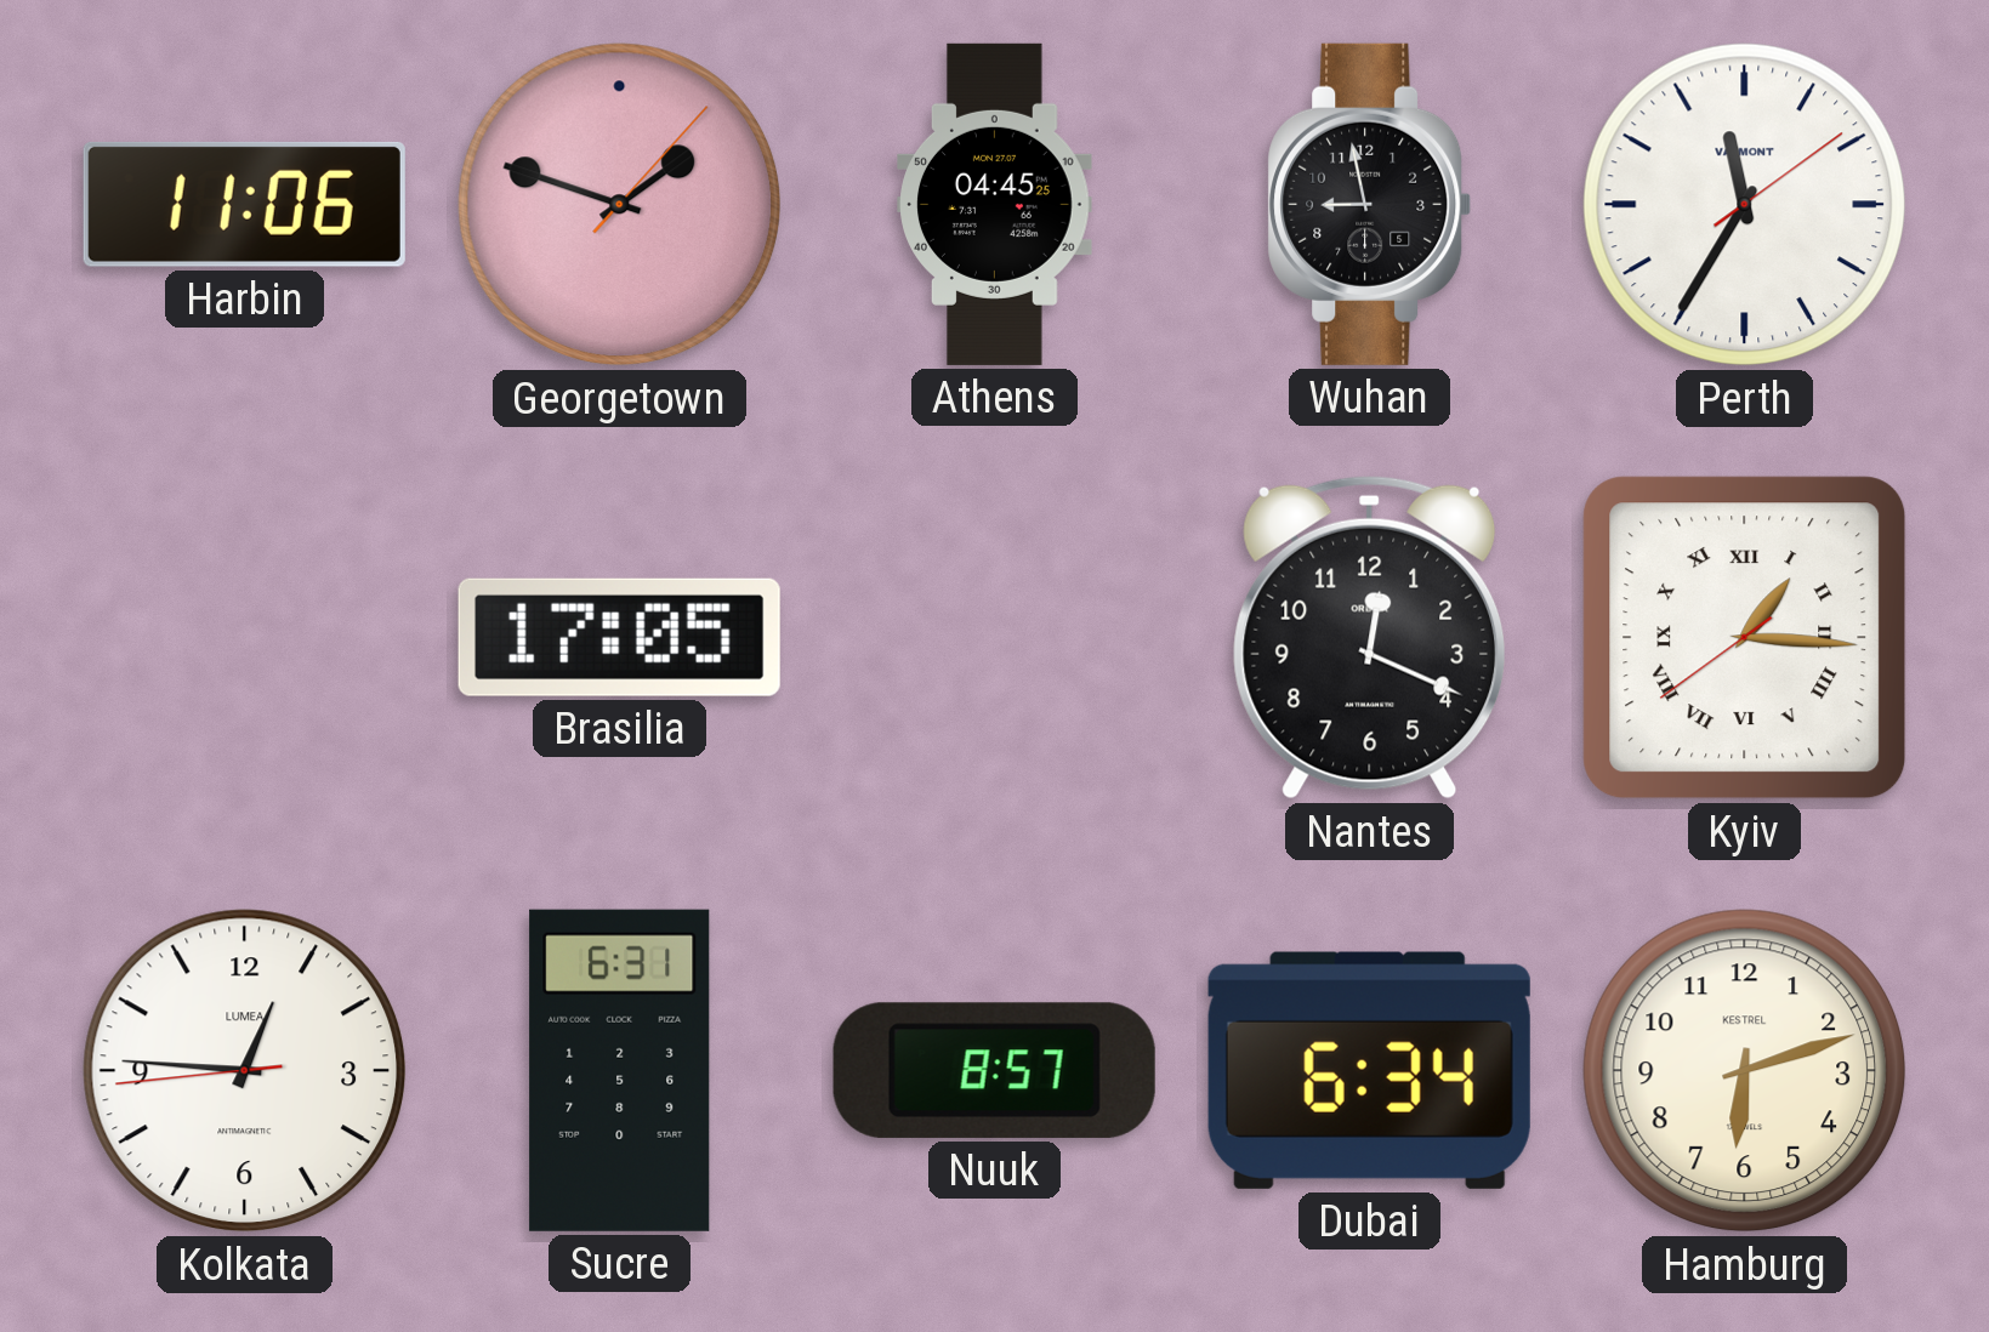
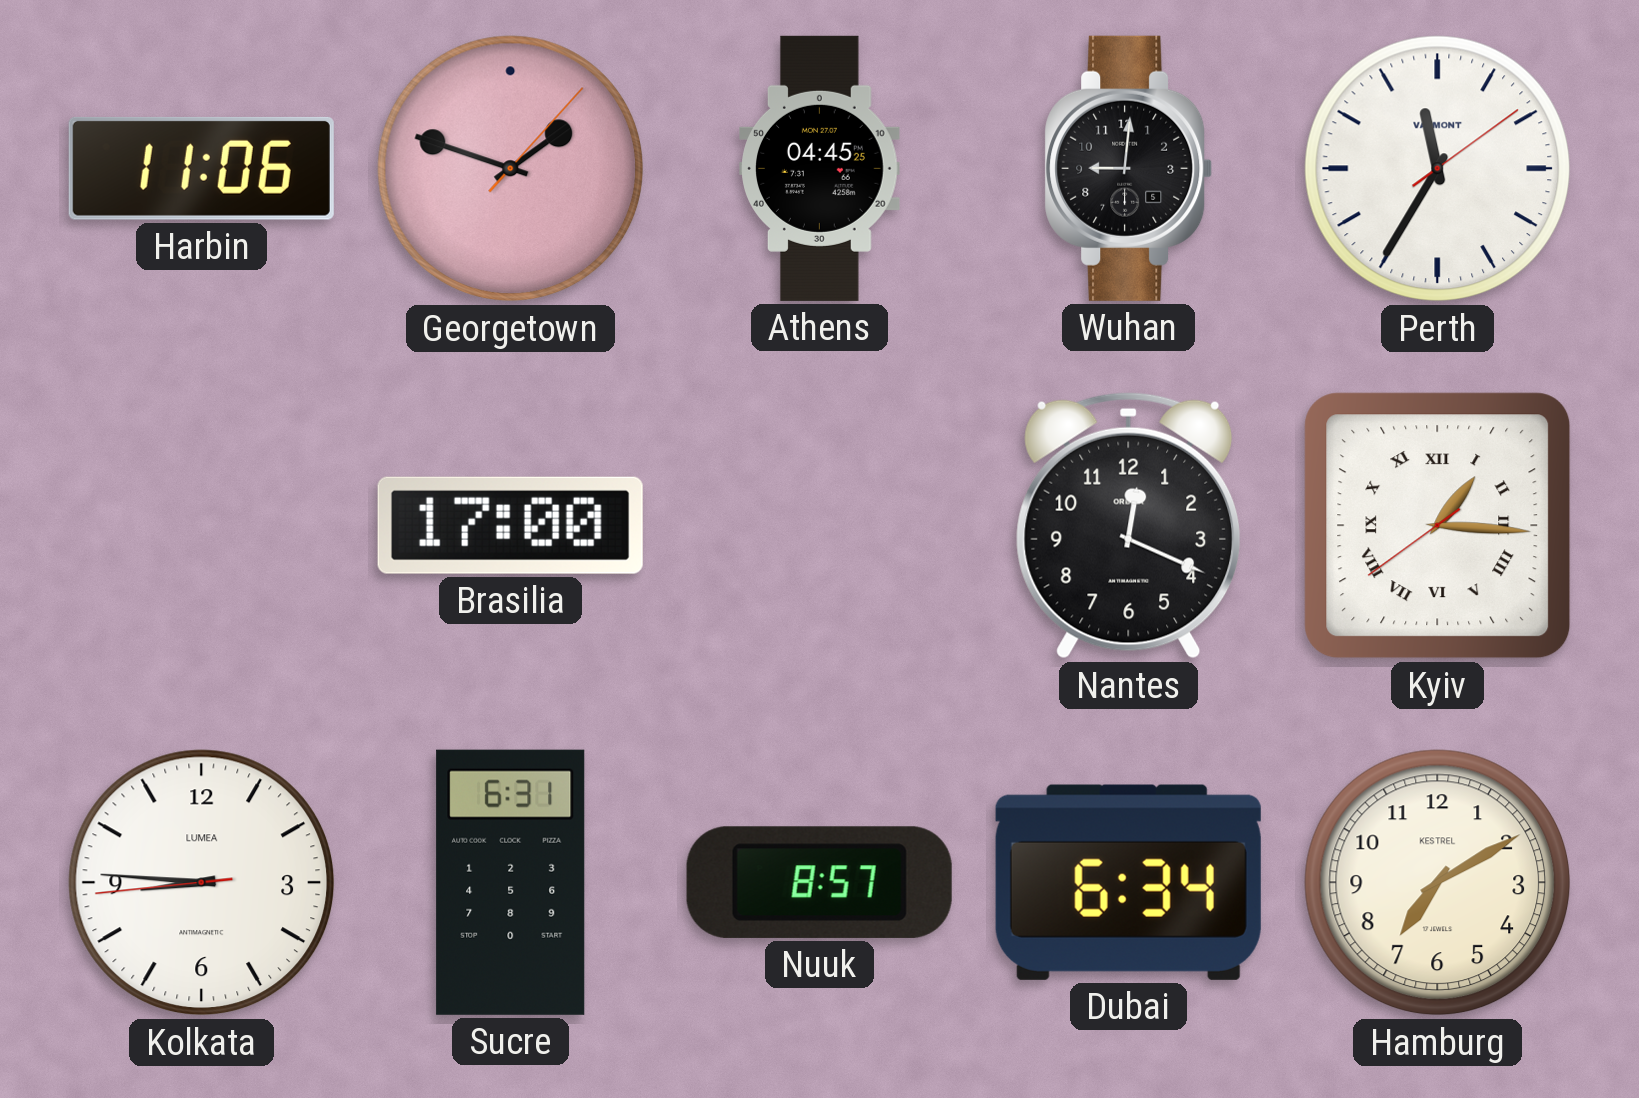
Wuhan: 8:58 -> 9:01
Brasilia: 17:05 -> 17:00
Kolkata: 12:45 -> 8:45
Hamburg: 6:12 -> 7:10
